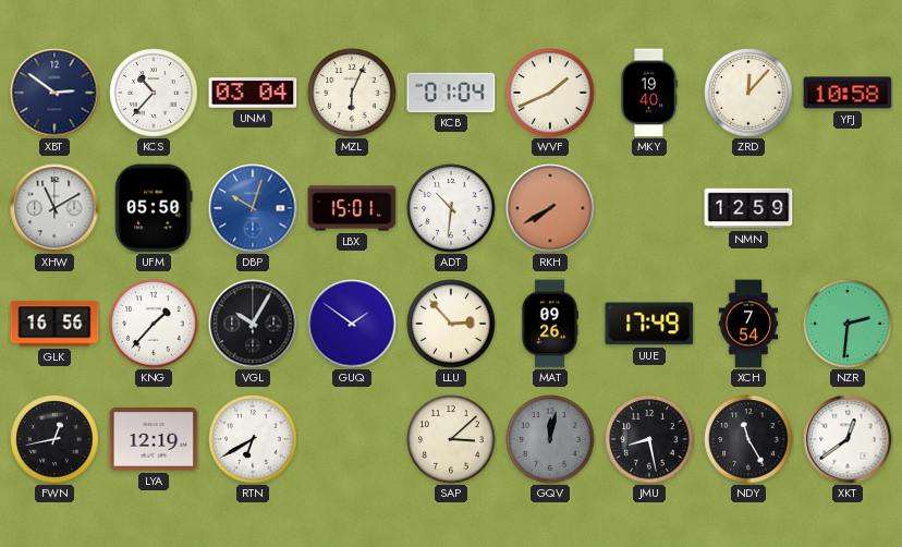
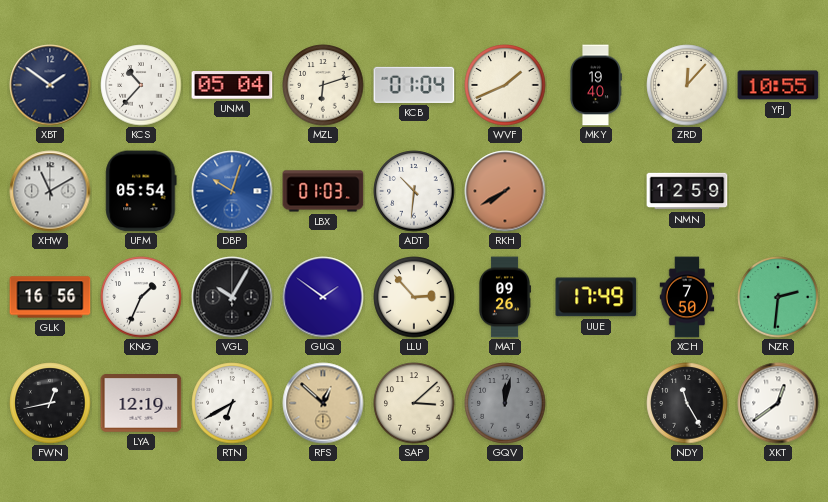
XBT: 2:51 -> 1:51
UNM: 03:04 -> 05:04
MZL: 6:04 -> 6:12
YFJ: 10:58 -> 10:55
UFM: 05:50 -> 05:54
LBX: 15:01 -> 01:03
KNG: 1:37 -> 1:34
XCH: 7:54 -> 7:50
RFS: none -> 12:52
JMU: 8:28 -> none
